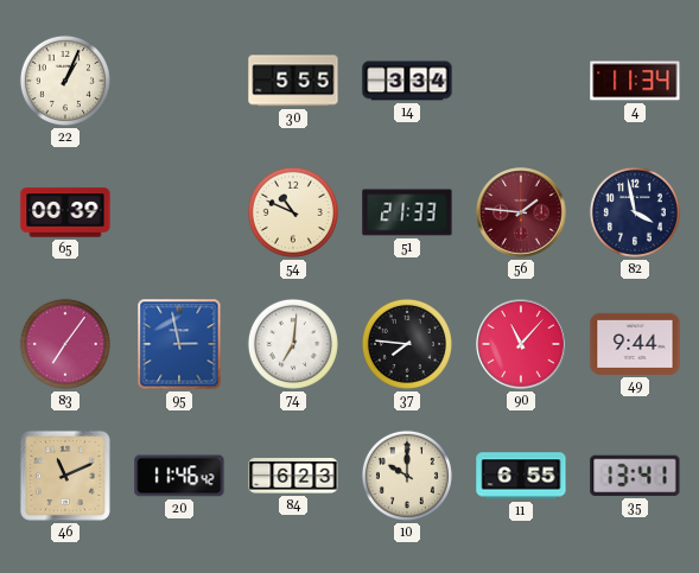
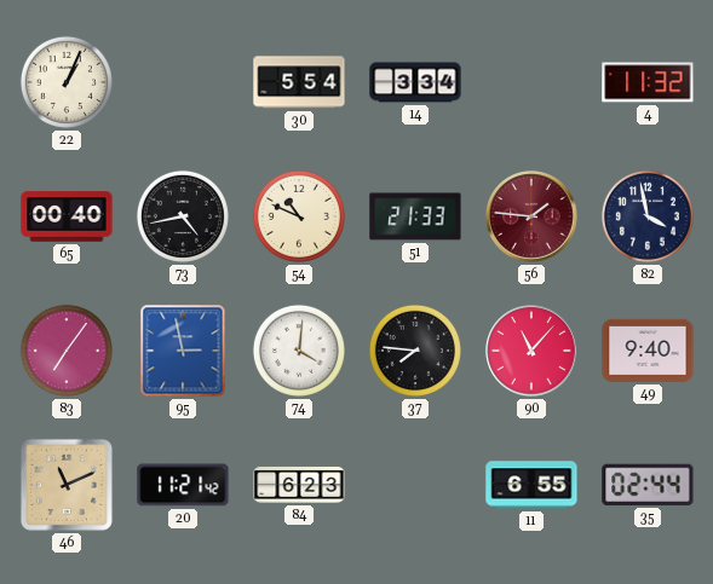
30: 5:55 -> 5:54
4: 11:34 -> 11:32
65: 00:39 -> 00:40
73: none -> 4:43
74: 7:01 -> 4:01
49: 9:44 -> 9:40
20: 11:46 -> 11:21
10: 10:00 -> none
35: 13:41 -> 02:44
